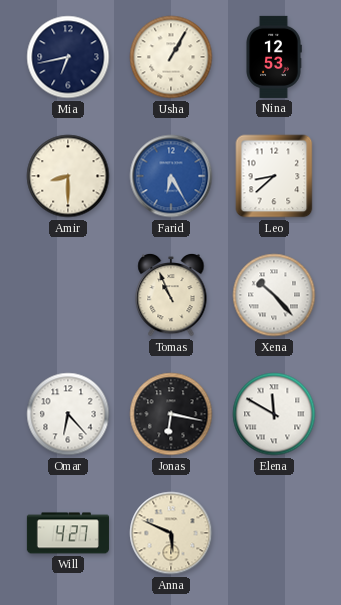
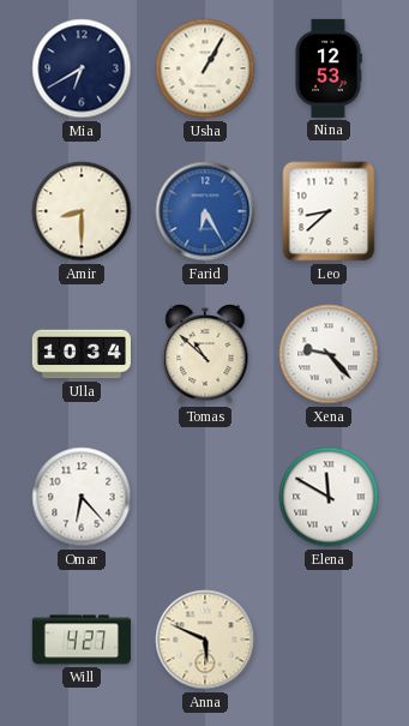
Mia: 6:43 -> 6:40
Ulla: none -> 10:34
Tomas: 10:56 -> 10:52
Xena: 10:23 -> 9:23
Jonas: 6:17 -> none
